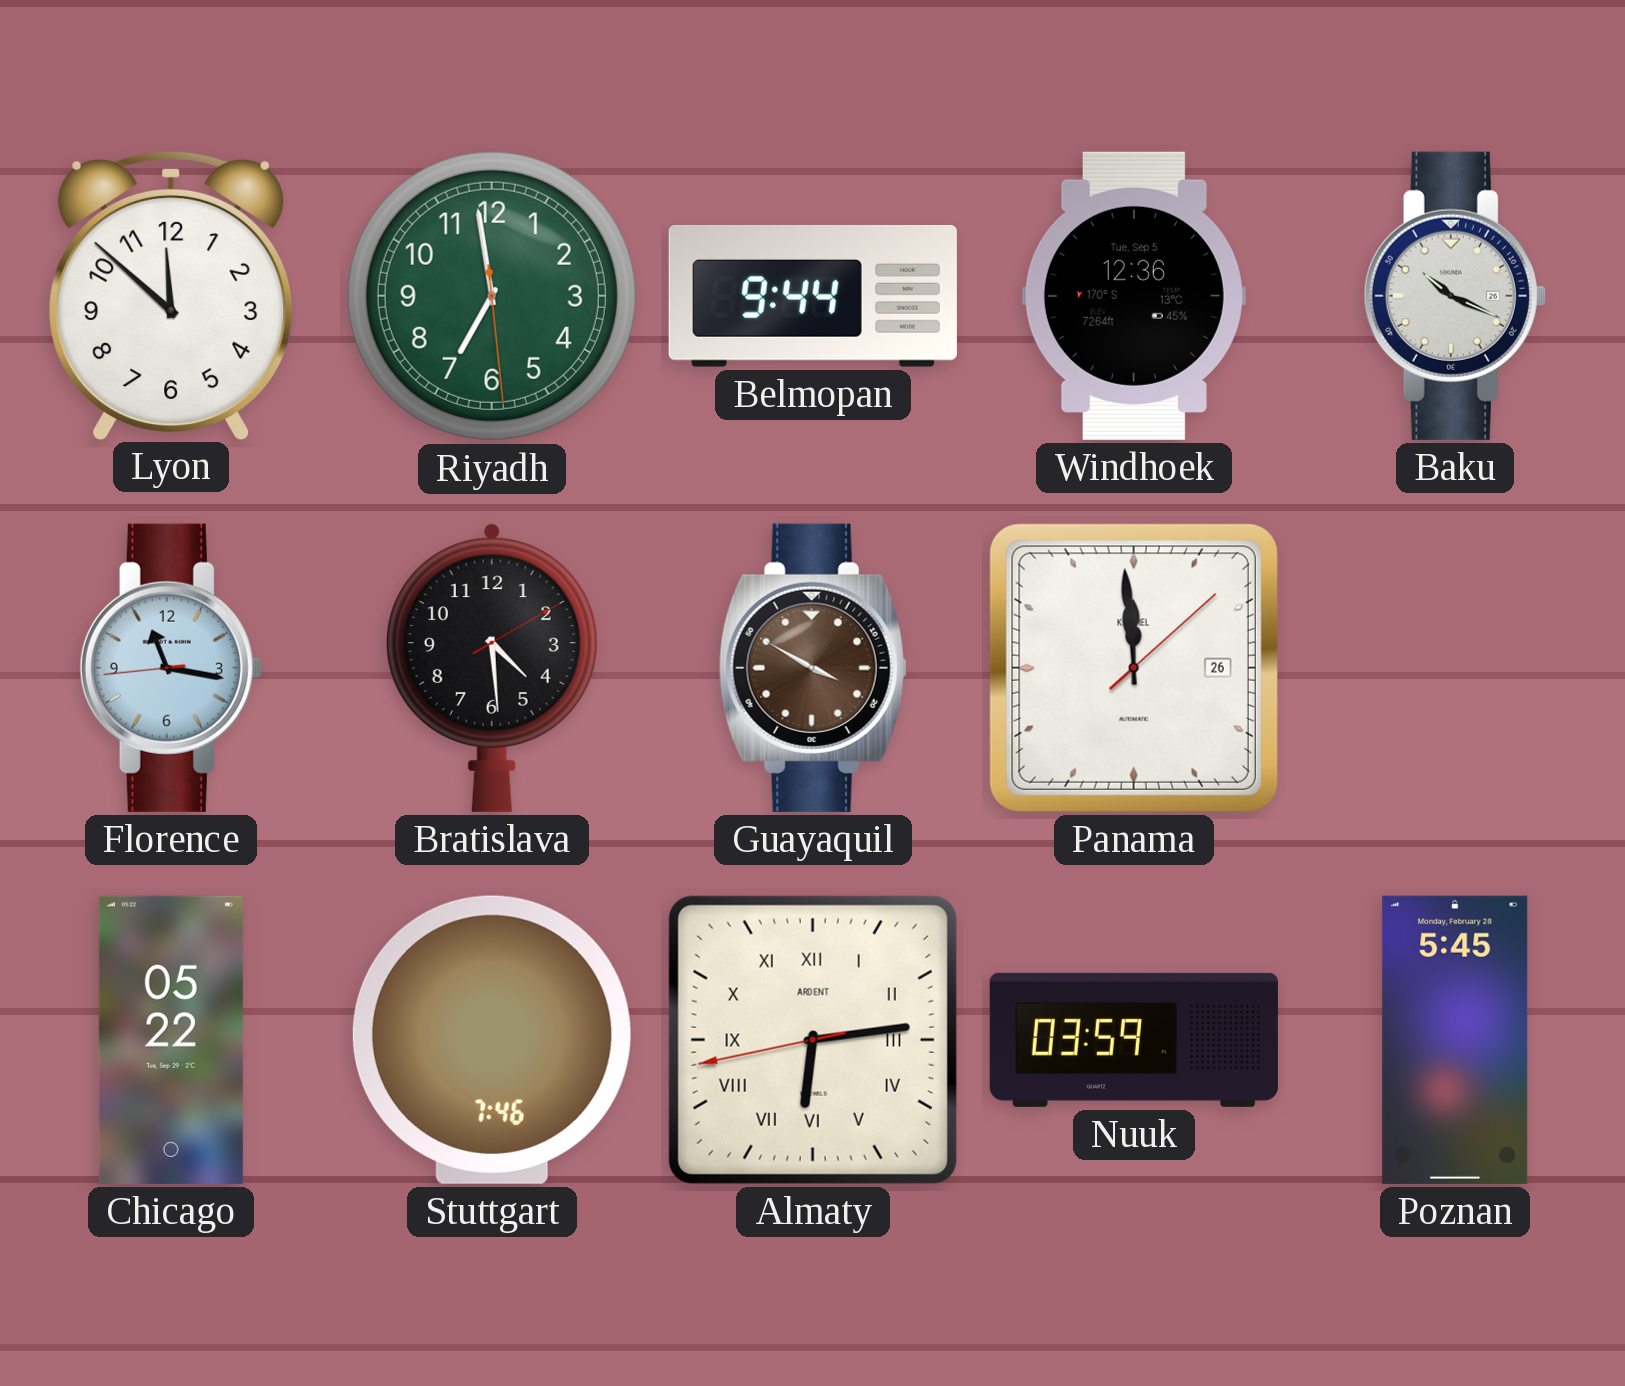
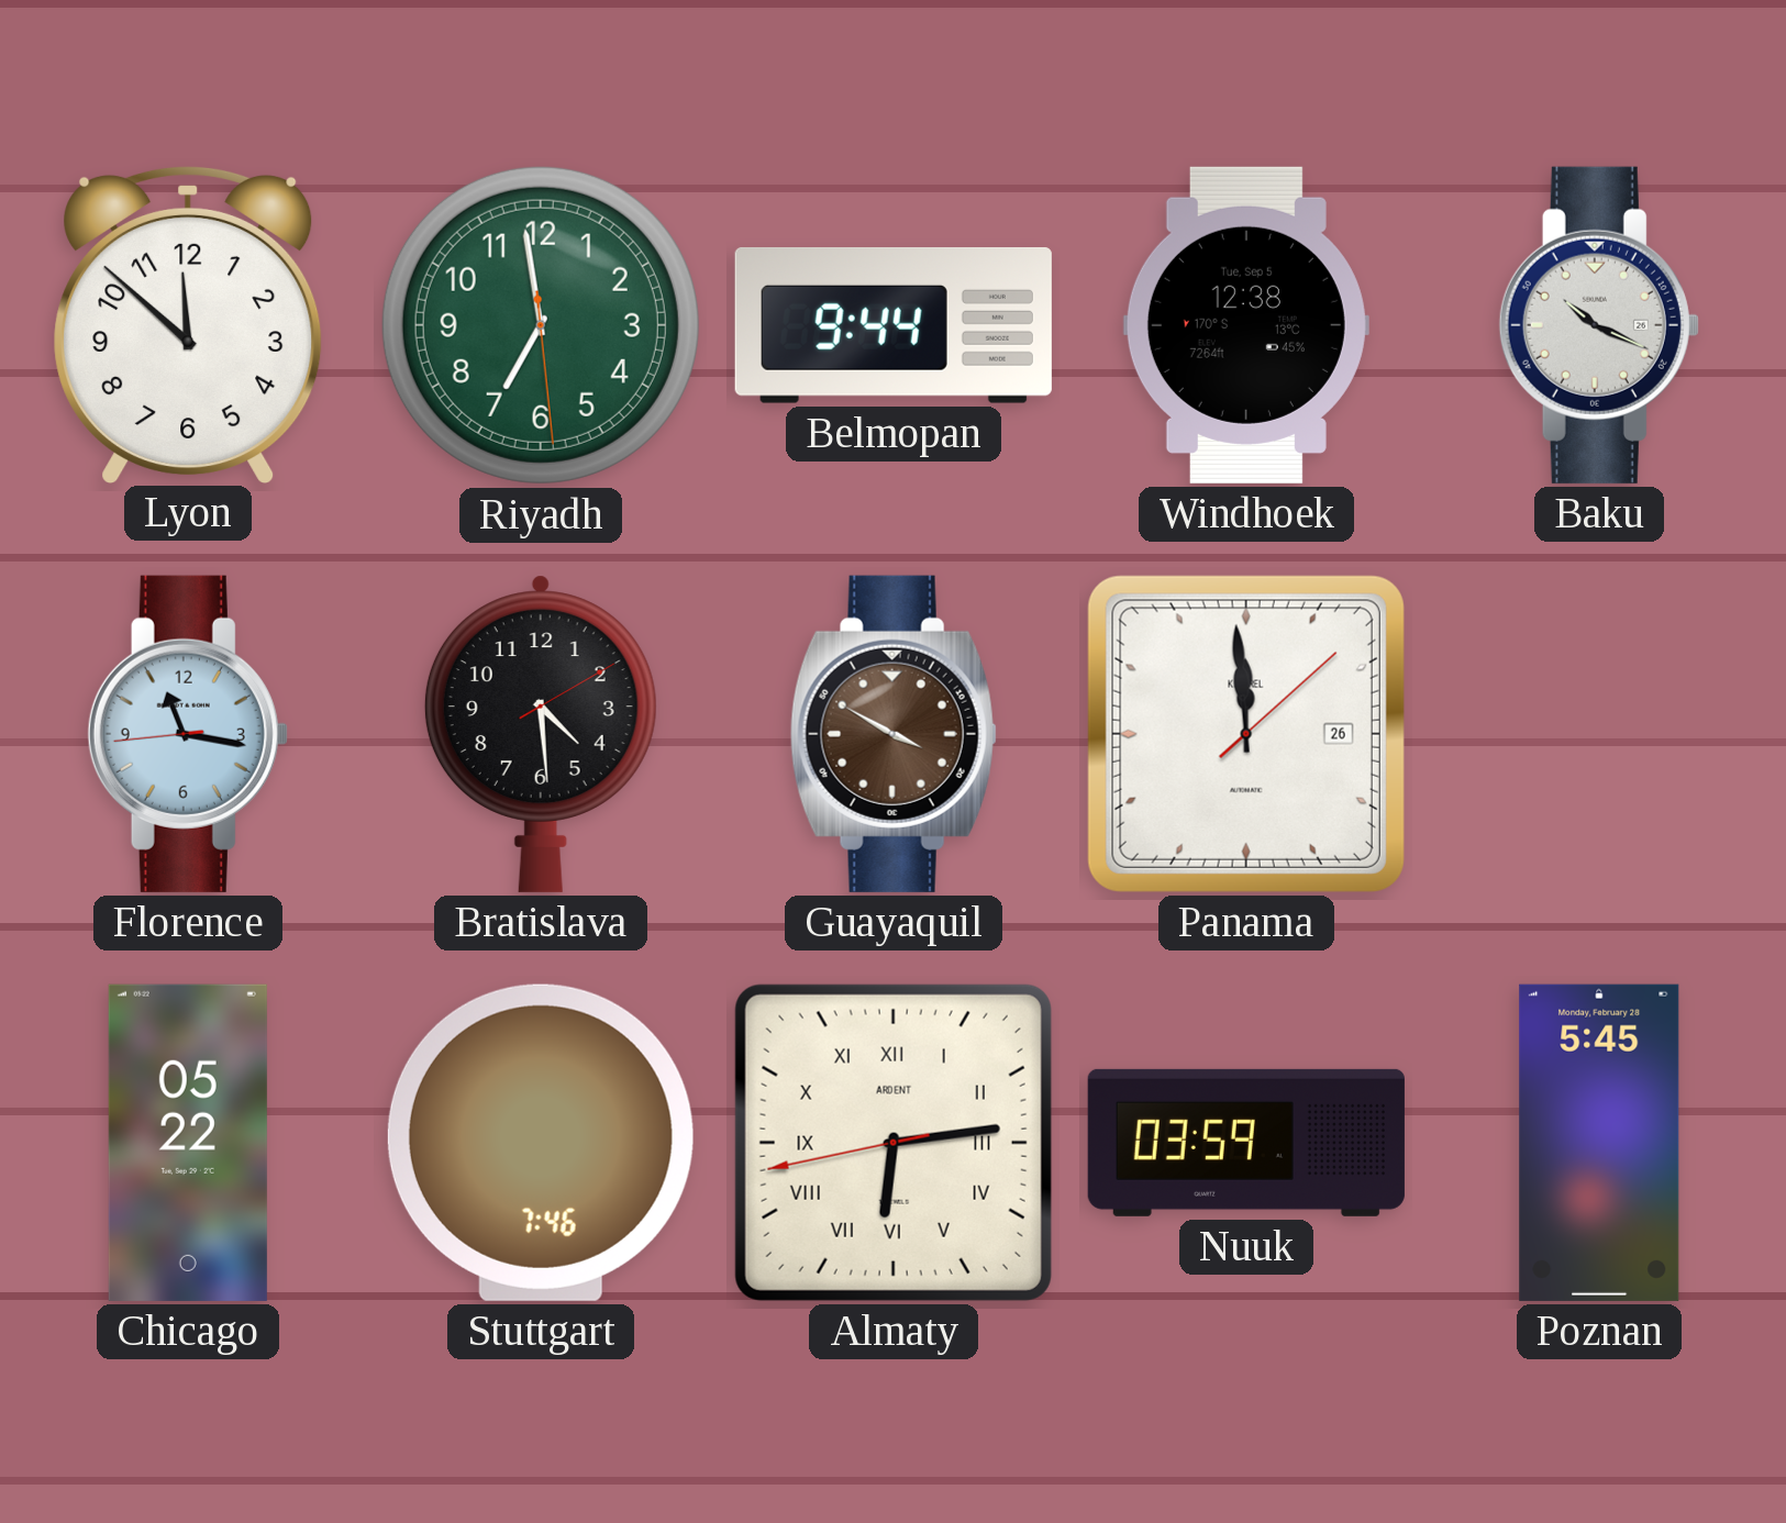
Windhoek: 12:36 -> 12:38
